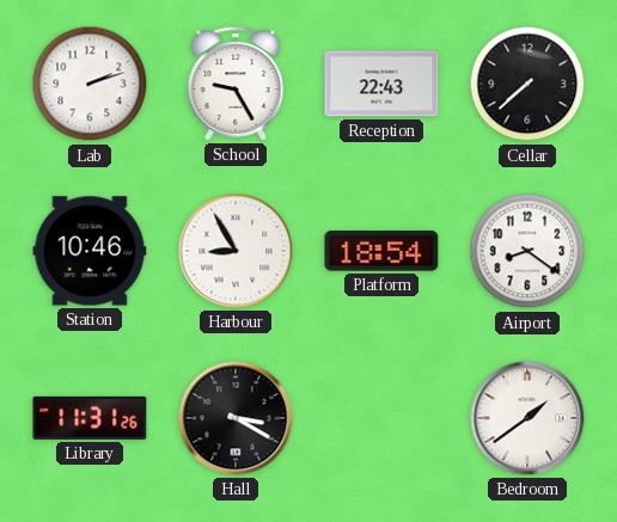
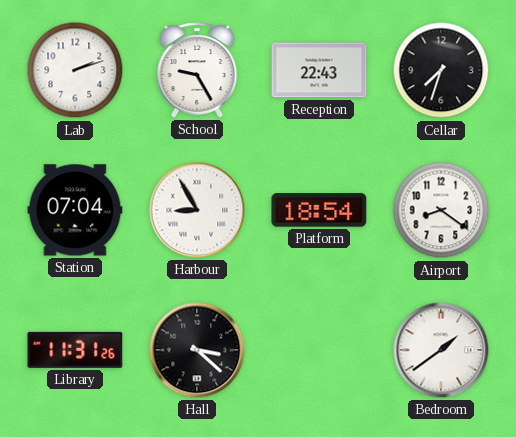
Cellar: 7:38 -> 7:33
Station: 10:46 -> 07:04
Hall: 3:20 -> 3:22
